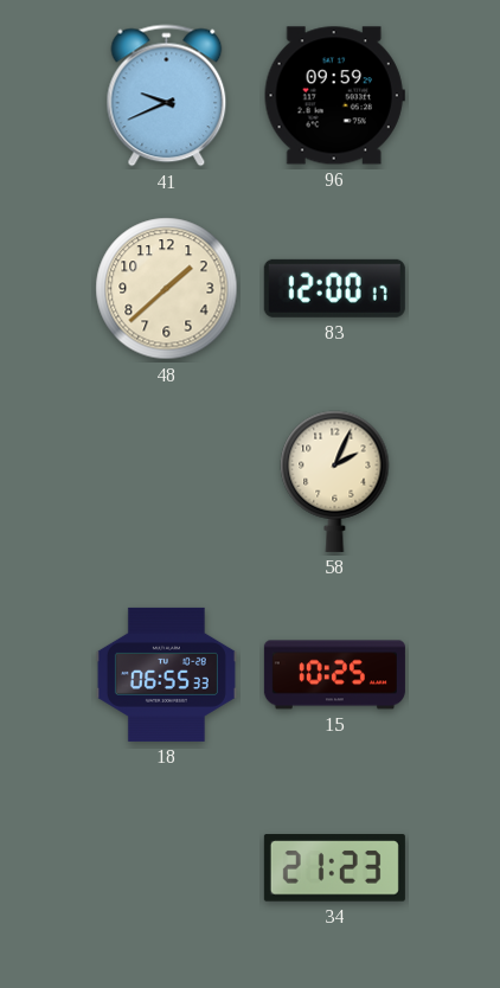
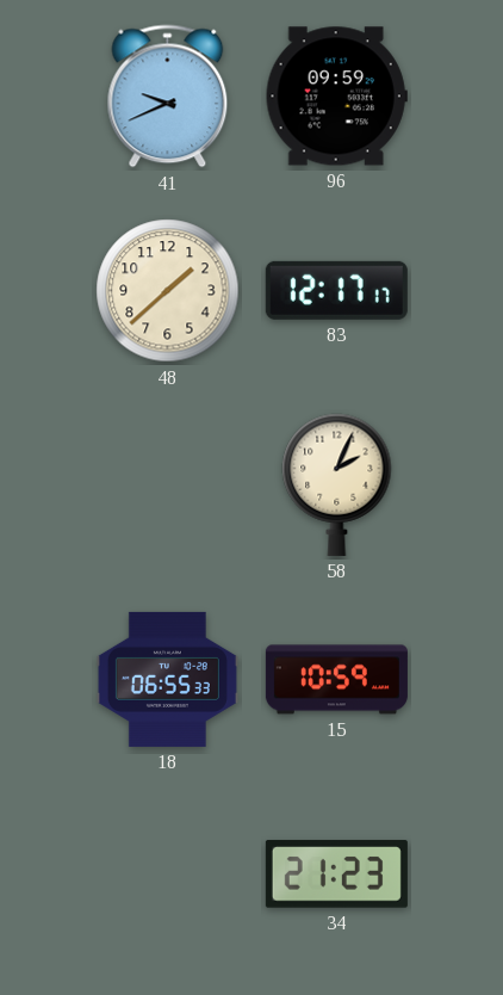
83: 12:00 -> 12:17
15: 10:25 -> 10:59
